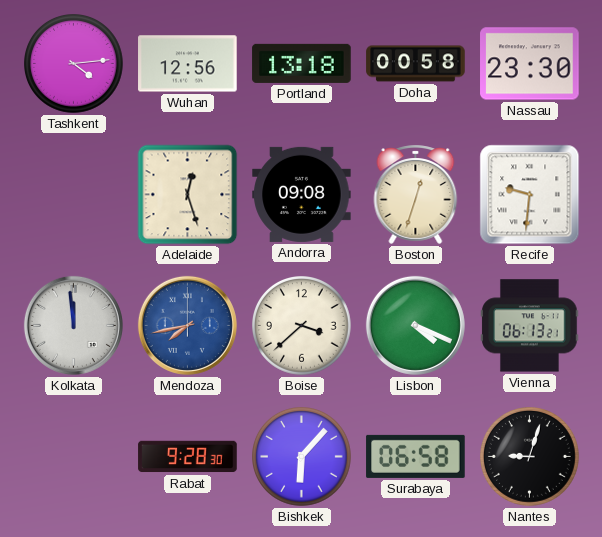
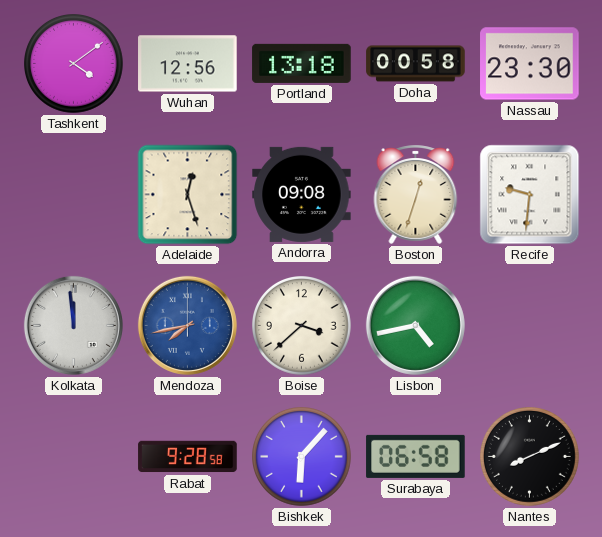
Tashkent: 4:14 -> 4:09
Lisbon: 4:19 -> 4:43
Vienna: 06:13 -> none
Rabat: 9:28:30 -> 9:28:58
Nantes: 9:03 -> 8:11
